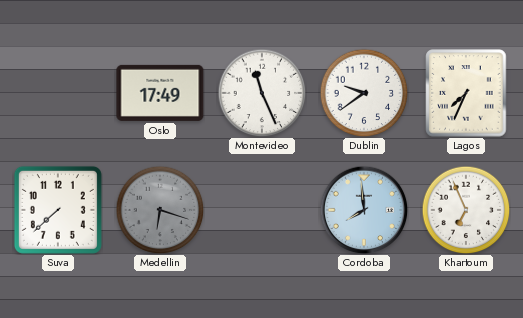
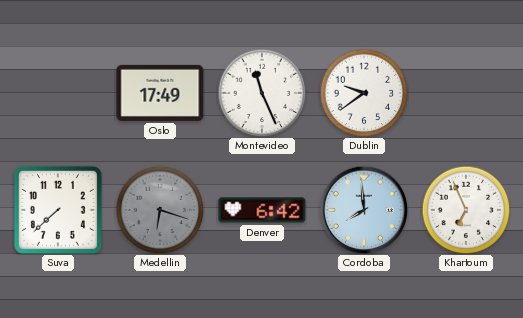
Lagos: 7:34 -> none
Denver: none -> 6:42
